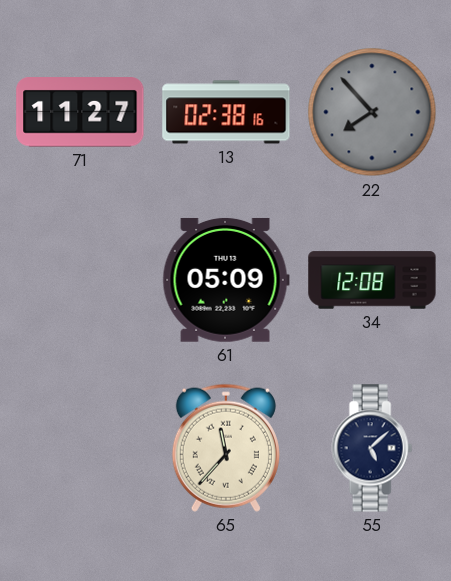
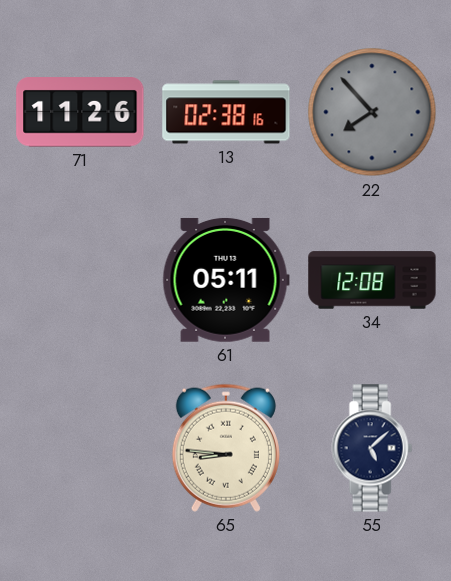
71: 11:27 -> 11:26
61: 05:09 -> 05:11
65: 11:37 -> 8:46
